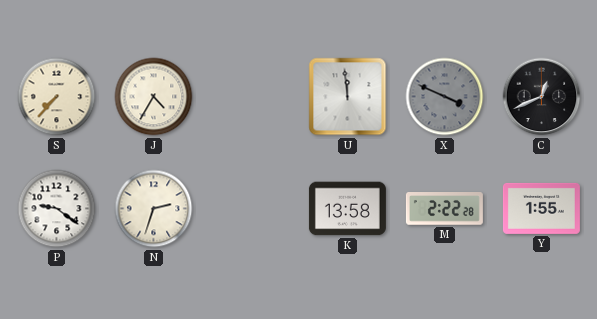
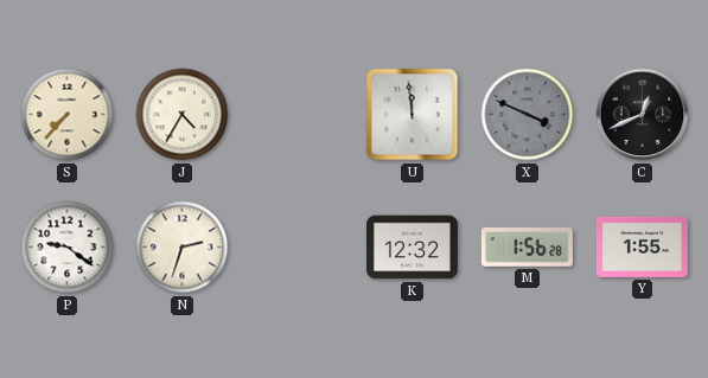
K: 13:58 -> 12:32
M: 2:22 -> 1:56
